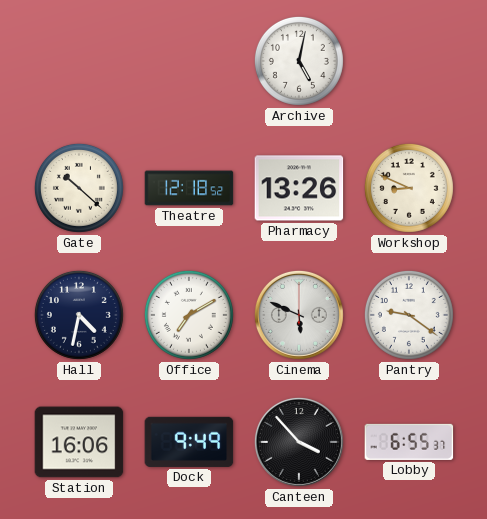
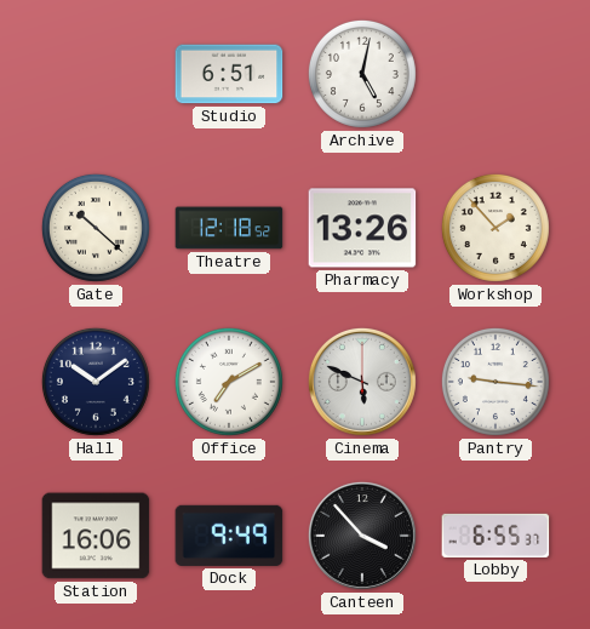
Studio: none -> 6:51
Workshop: 8:49 -> 1:53
Hall: 4:32 -> 10:09
Pantry: 9:21 -> 9:16
